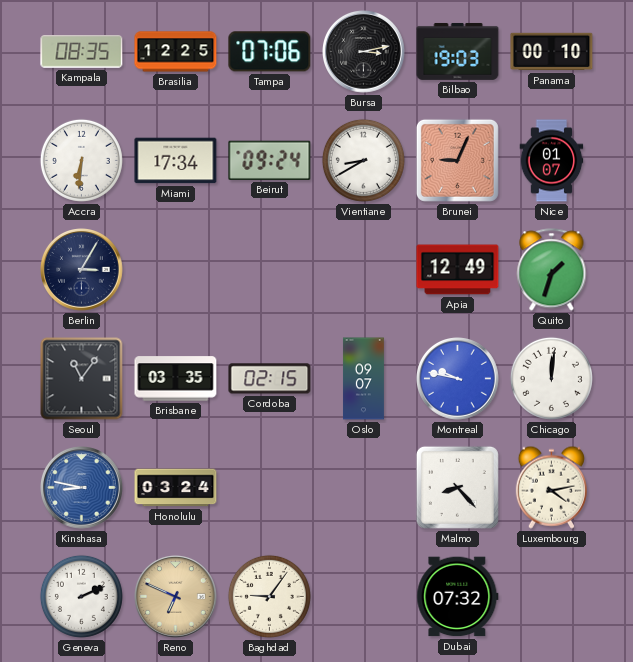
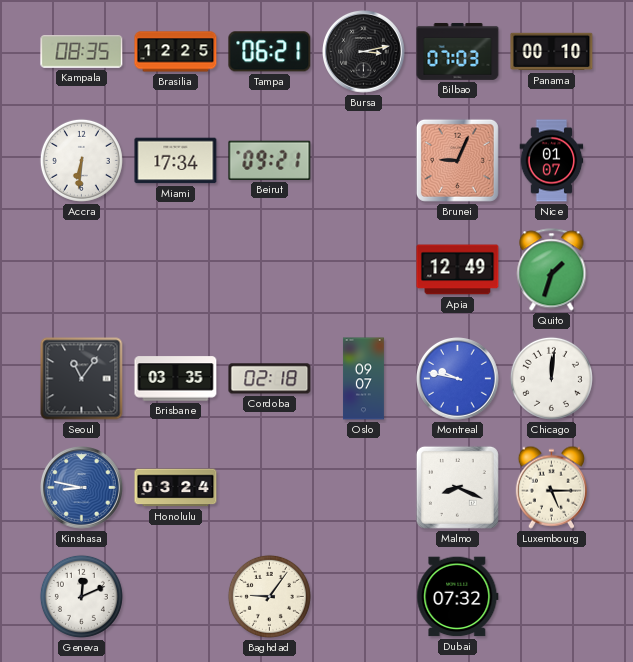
Tampa: 07:06 -> 06:21
Bilbao: 19:03 -> 07:03
Beirut: 09:24 -> 09:21
Vientiane: 8:40 -> none
Berlin: 3:05 -> none
Cordoba: 02:15 -> 02:18
Malmo: 8:23 -> 8:19
Luxembourg: 4:13 -> 5:15
Geneva: 2:11 -> 12:11
Reno: 6:49 -> none
